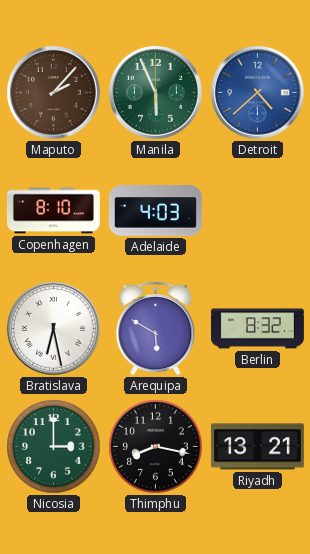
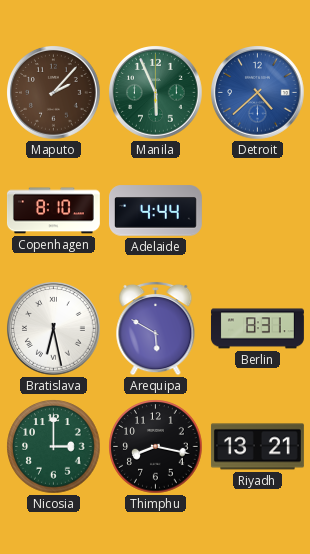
Adelaide: 4:03 -> 4:44
Berlin: 8:32 -> 8:31
